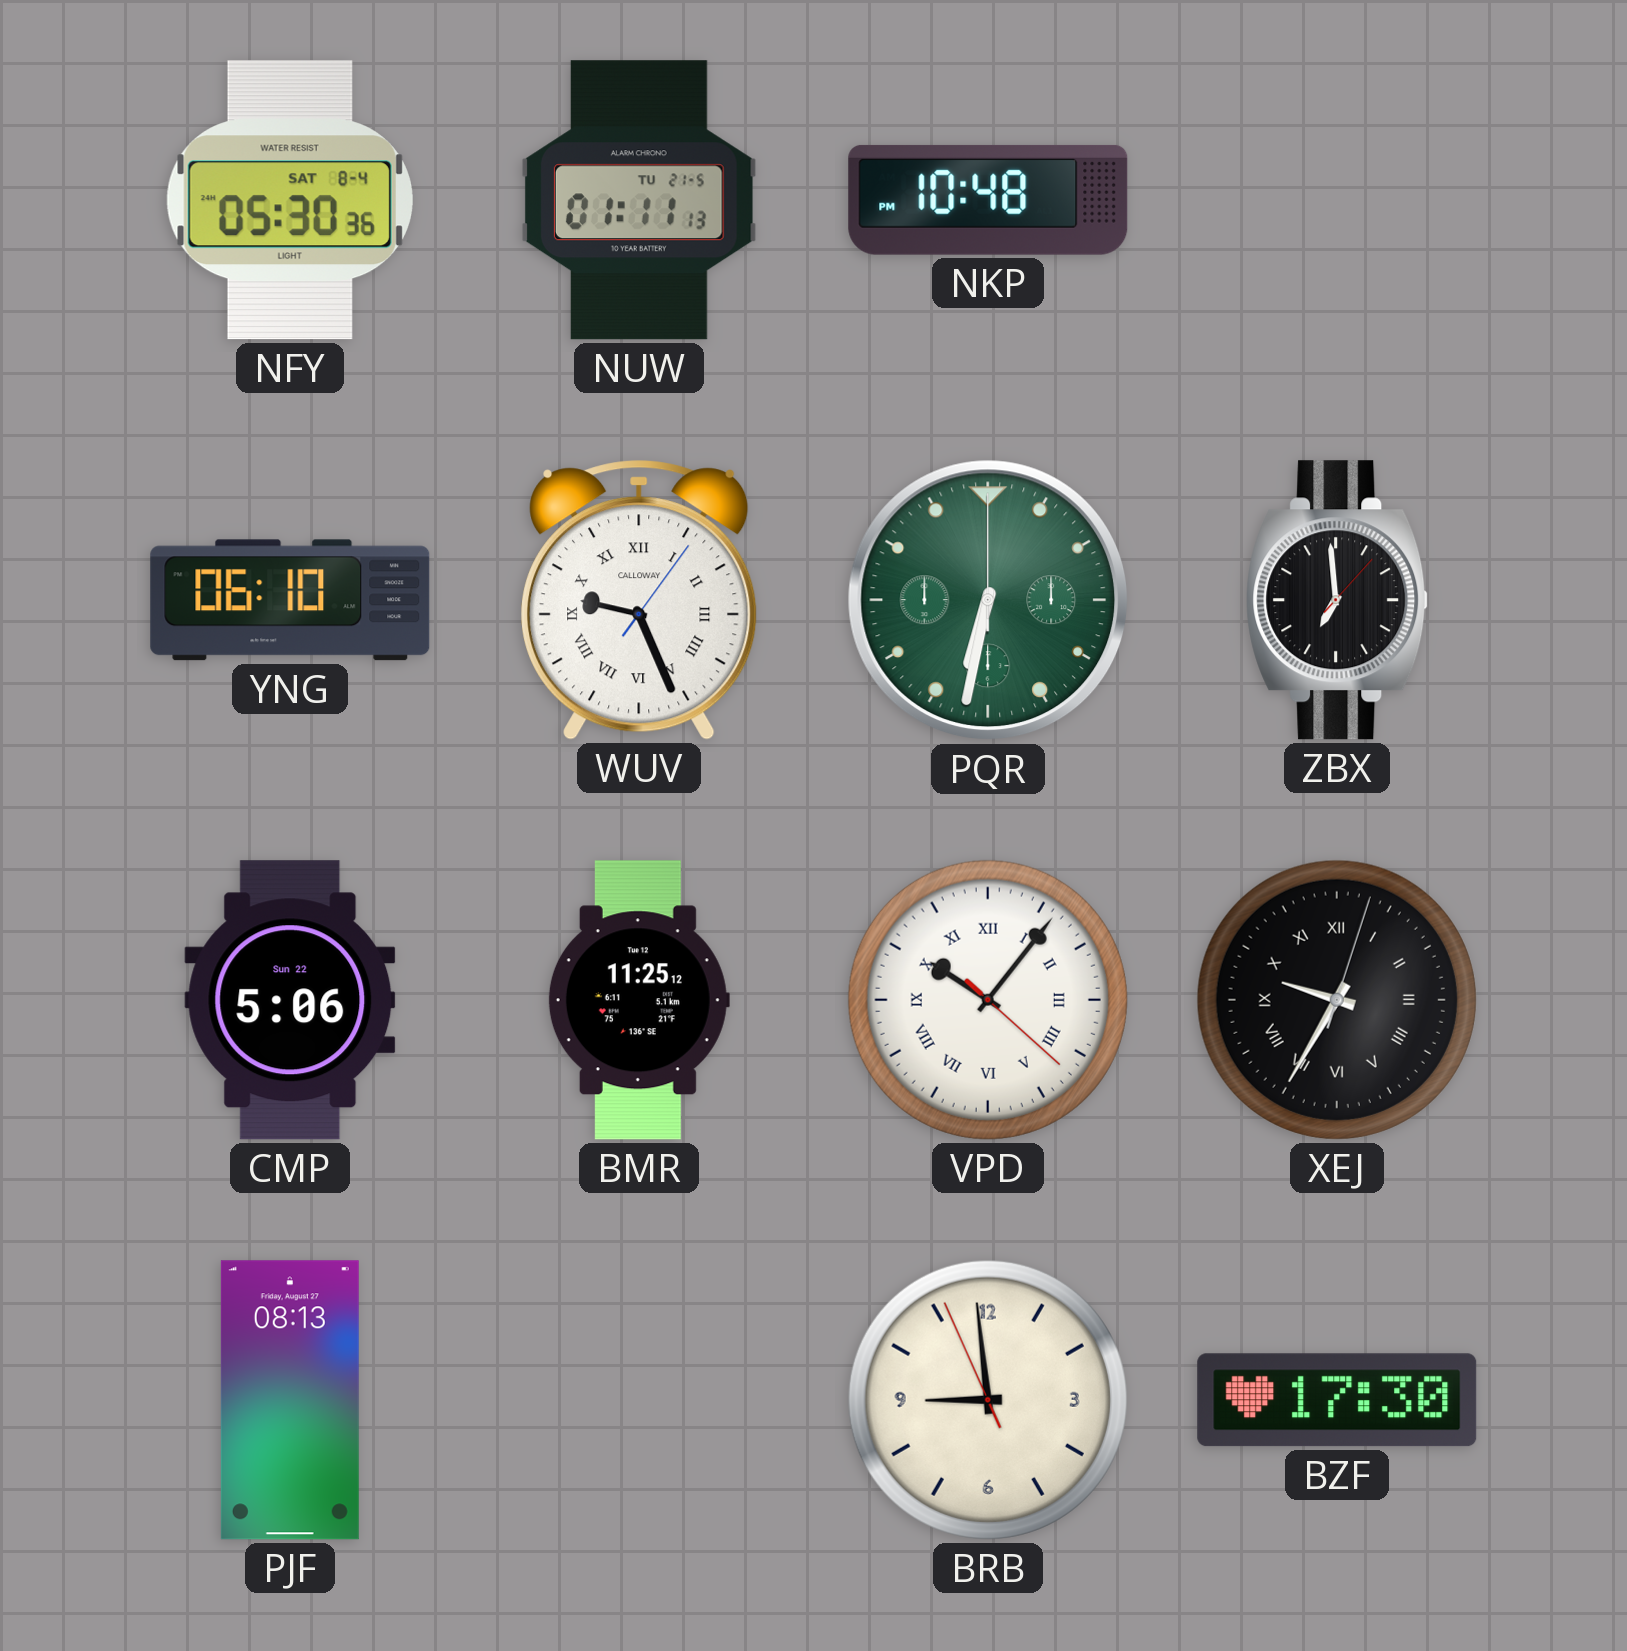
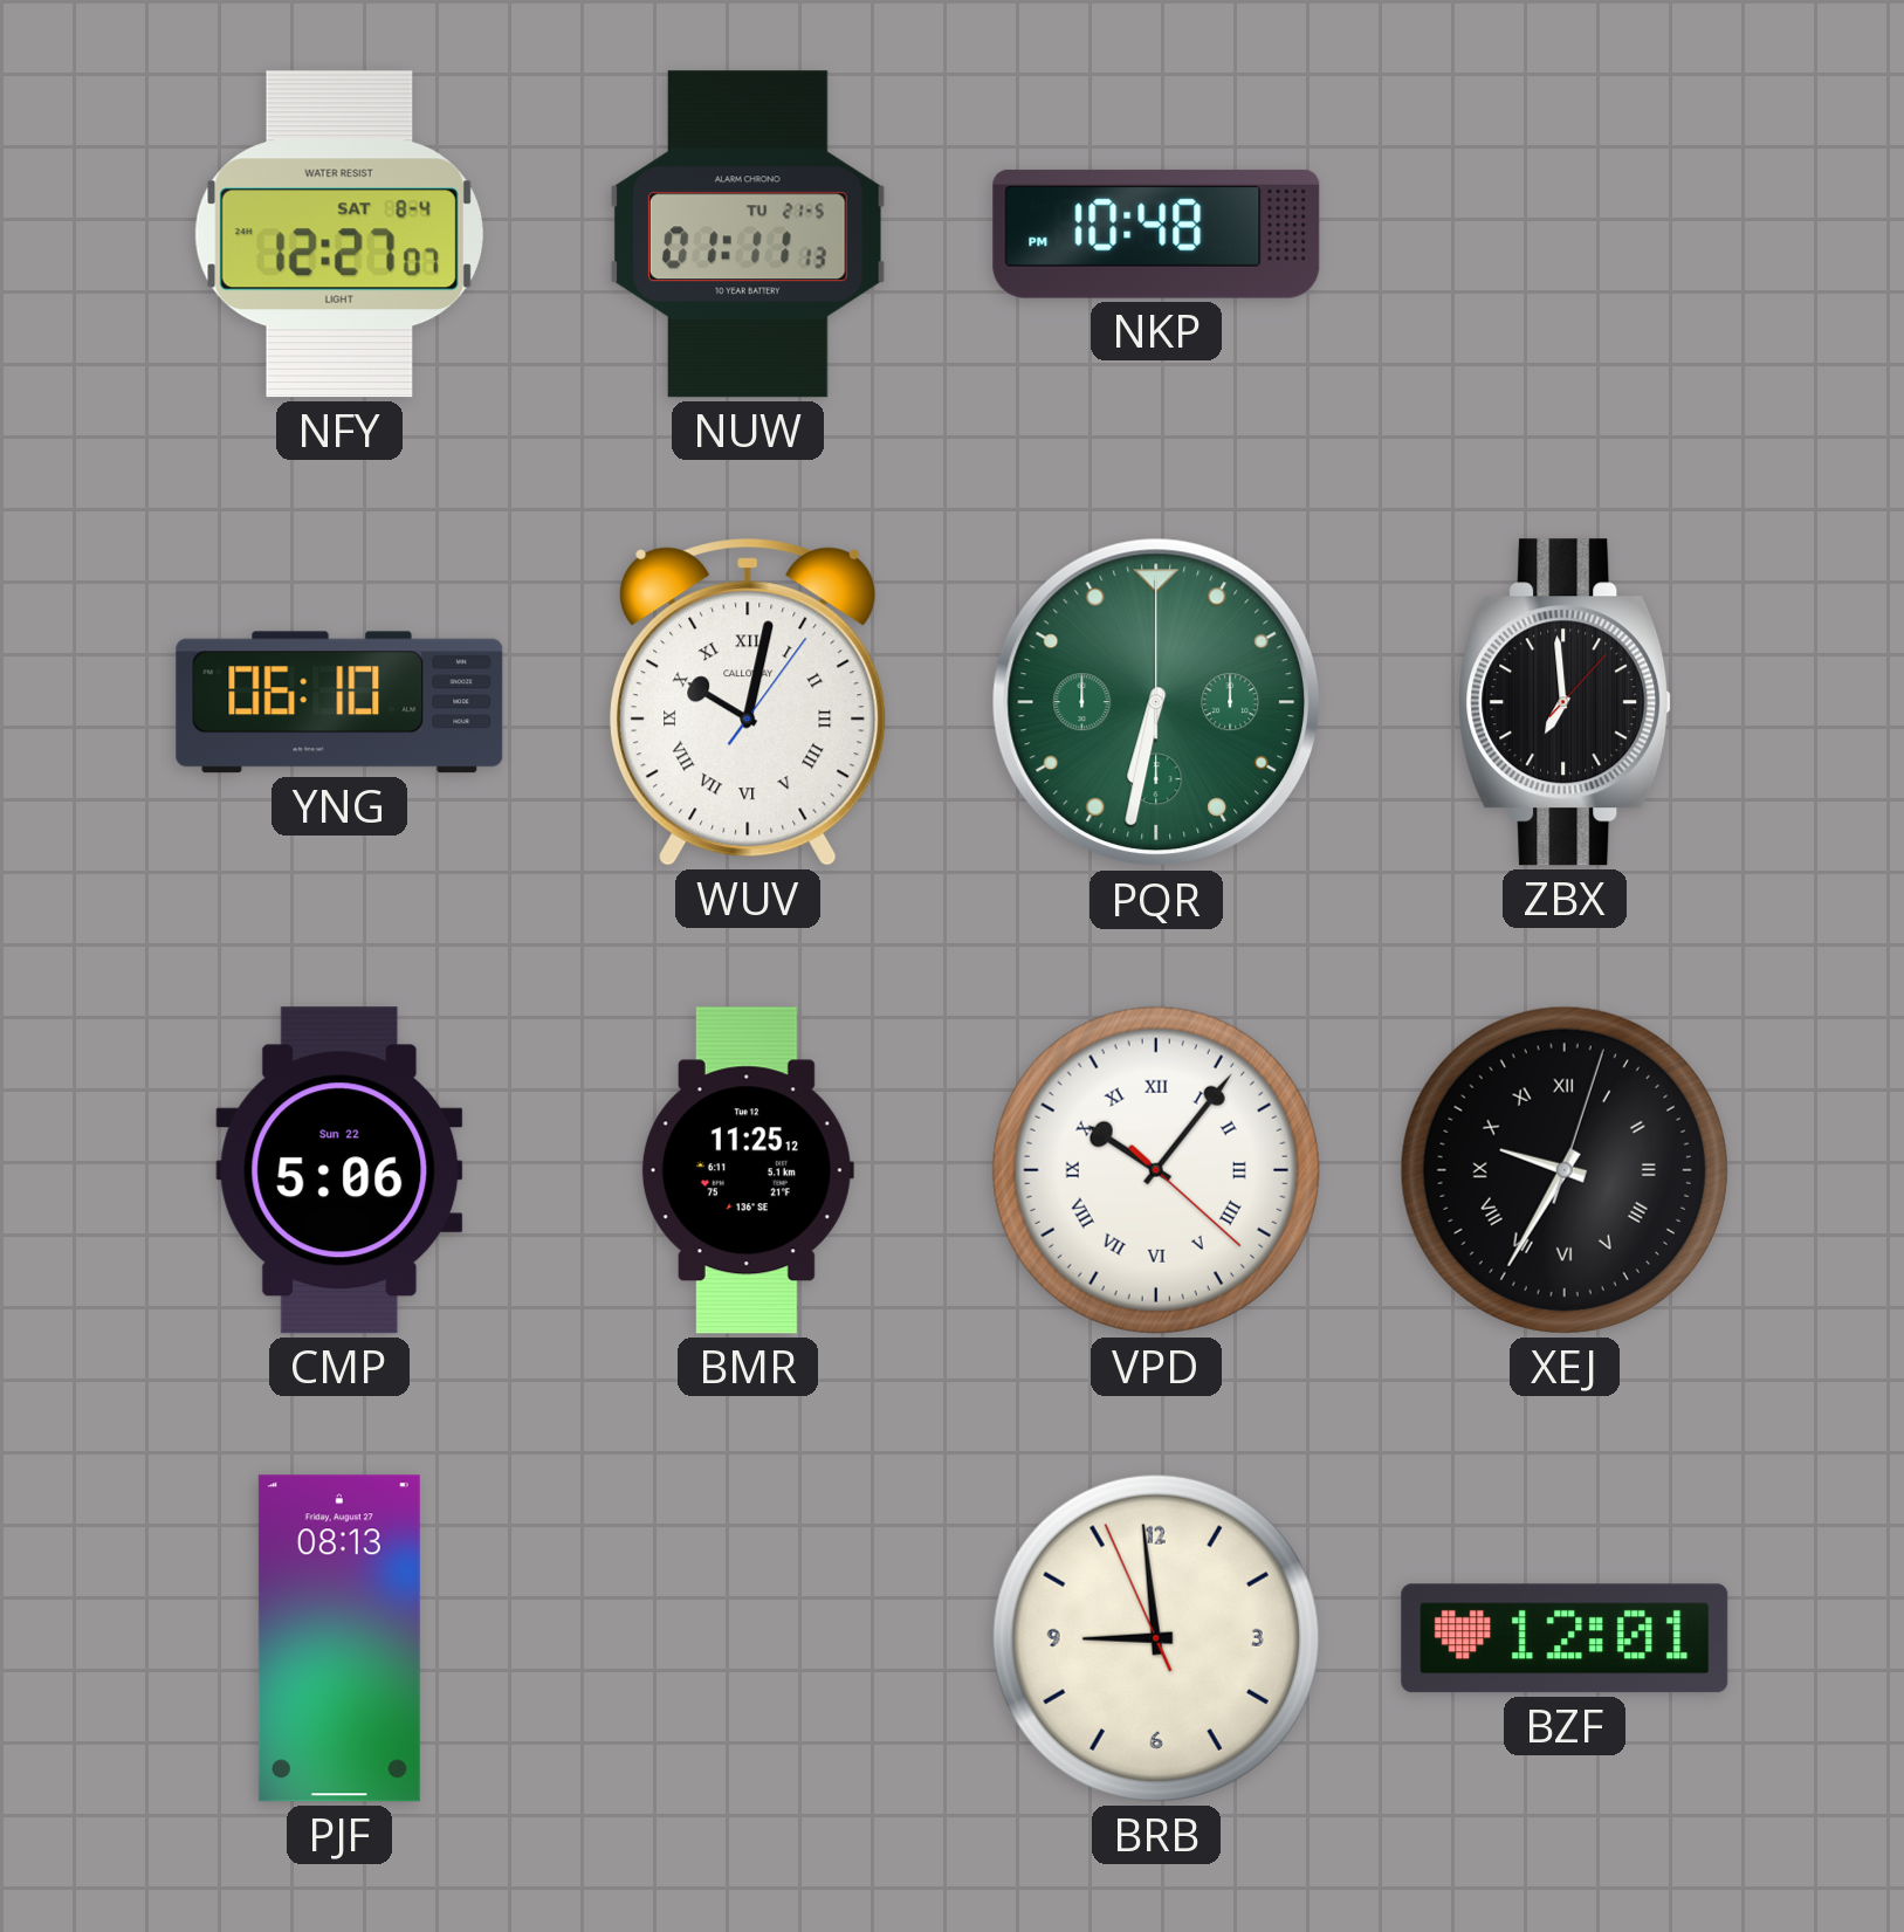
NFY: 05:30 -> 12:27
WUV: 9:26 -> 10:02
BZF: 17:30 -> 12:01
